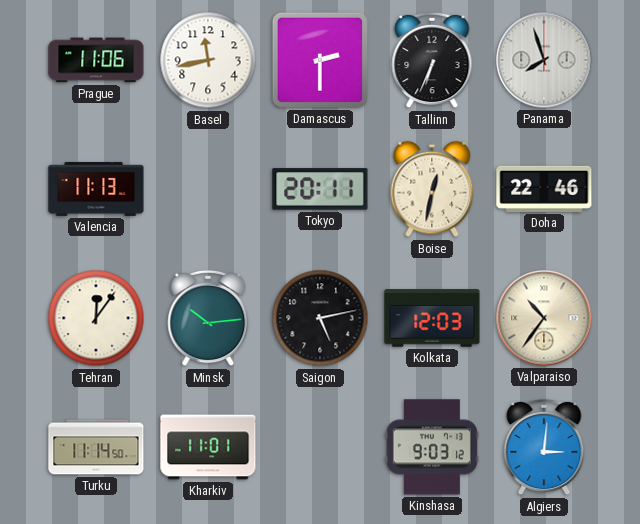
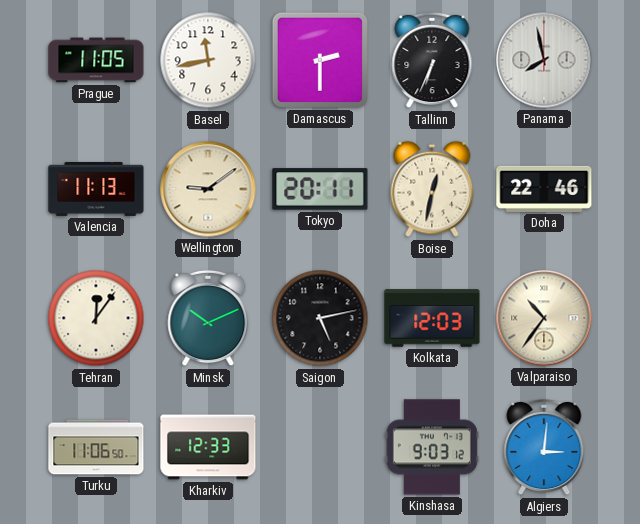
Prague: 11:06 -> 11:05
Panama: 7:57 -> 7:58
Wellington: none -> 9:09
Minsk: 10:14 -> 10:11
Turku: 11:14 -> 11:06
Kharkiv: 11:01 -> 12:33
